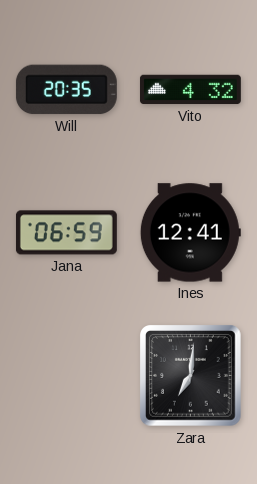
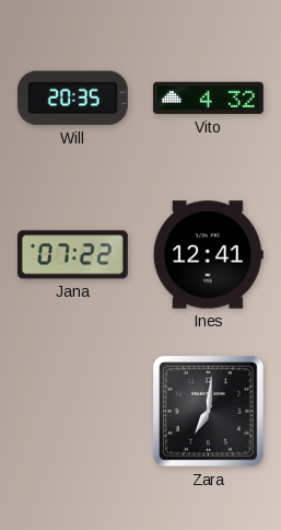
Jana: 06:59 -> 07:22
